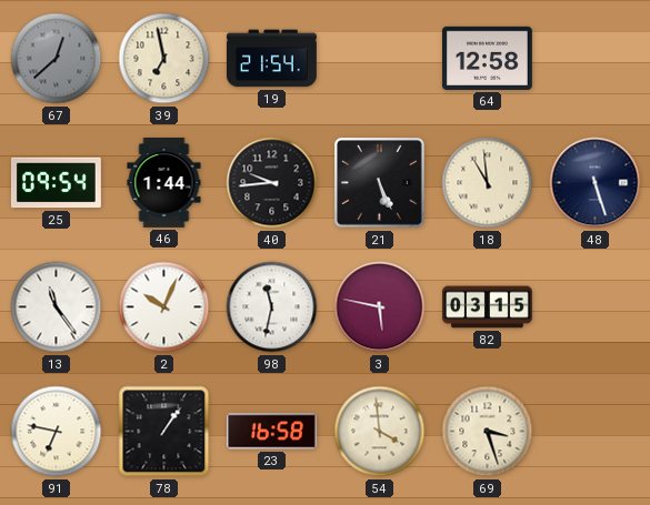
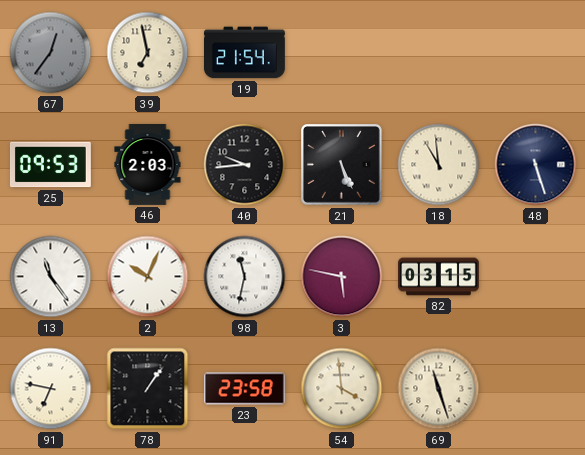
67: 12:38 -> 12:36
64: 12:58 -> none
25: 09:54 -> 09:53
46: 1:44 -> 2:03
23: 16:58 -> 23:58
69: 3:27 -> 11:27
